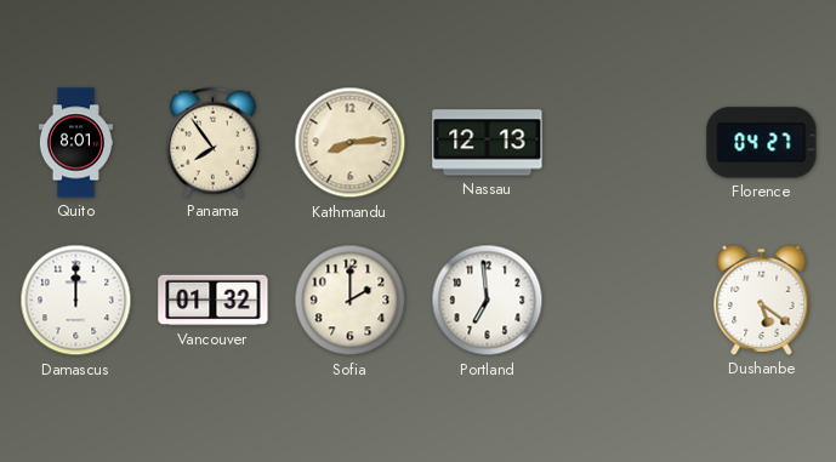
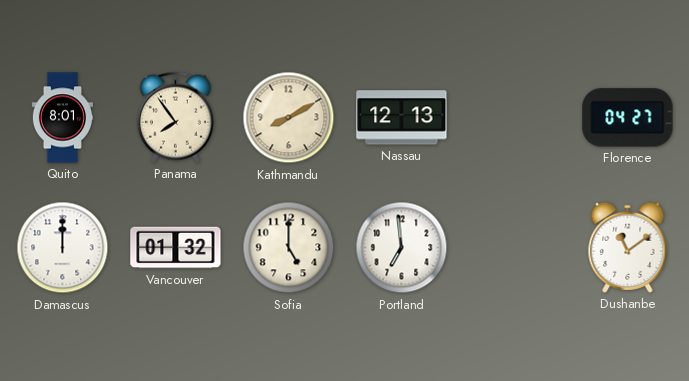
Kathmandu: 8:14 -> 8:10
Sofia: 2:00 -> 5:00
Dushanbe: 5:21 -> 11:09
